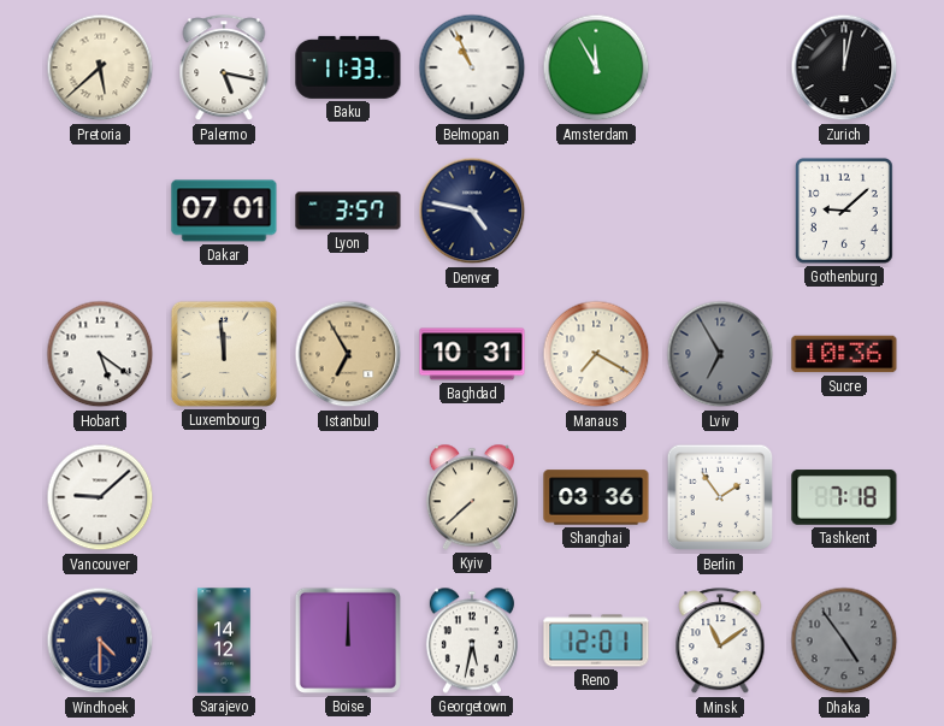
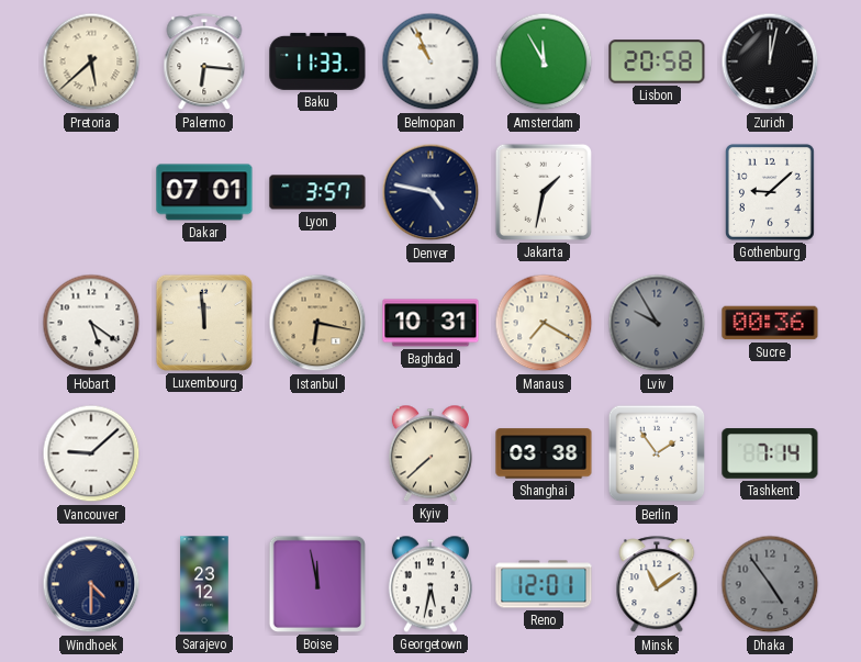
Palermo: 5:17 -> 6:16
Lisbon: none -> 20:58
Jakarta: none -> 1:32
Istanbul: 6:55 -> 6:17
Lviv: 6:55 -> 9:55
Sucre: 10:36 -> 00:36
Shanghai: 03:36 -> 03:38
Tashkent: 7:18 -> 7:14
Sarajevo: 14:12 -> 23:12
Boise: 12:00 -> 11:58
